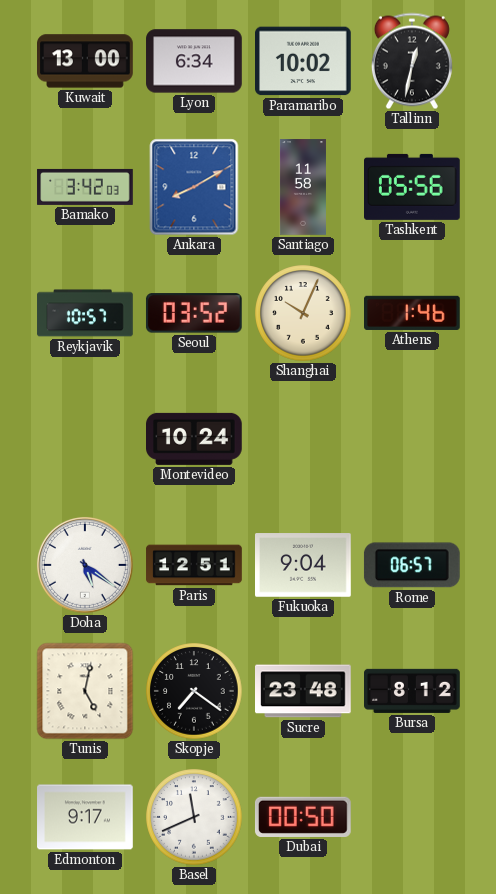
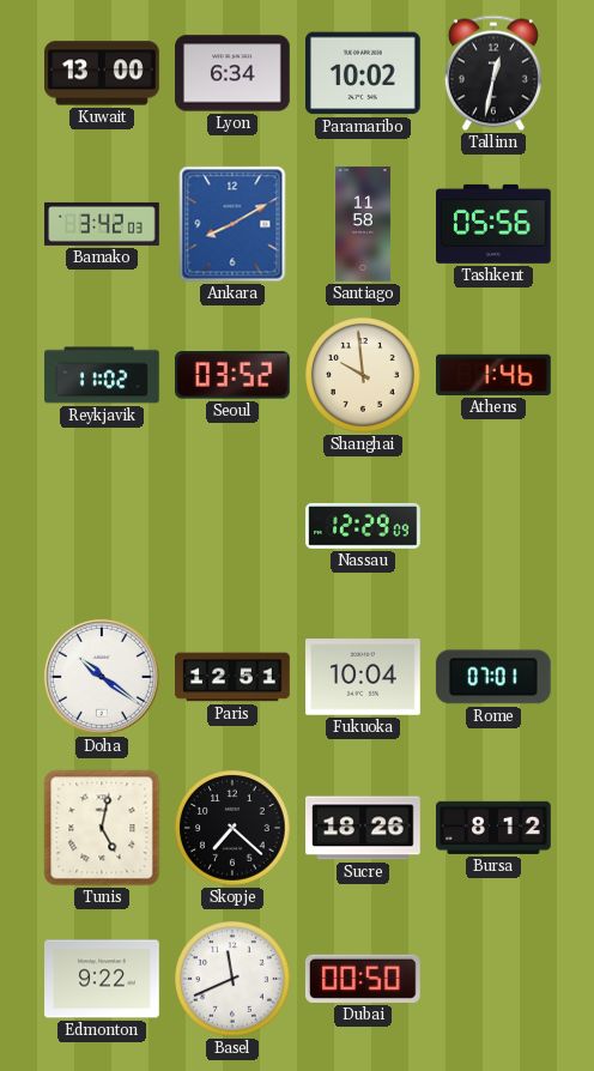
Reykjavik: 10:57 -> 11:02
Shanghai: 10:04 -> 9:59
Montevideo: 10:24 -> none
Nassau: none -> 12:29
Doha: 5:21 -> 10:21
Fukuoka: 9:04 -> 10:04
Rome: 06:57 -> 07:01
Skopje: 7:21 -> 7:22
Sucre: 23:48 -> 18:26
Edmonton: 9:17 -> 9:22
